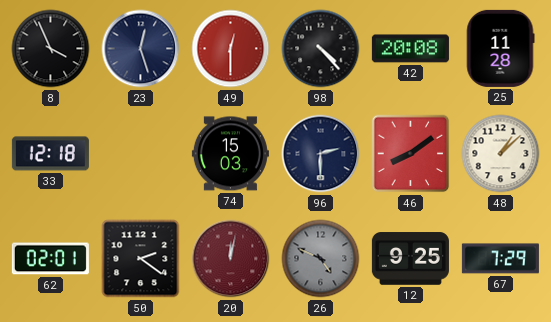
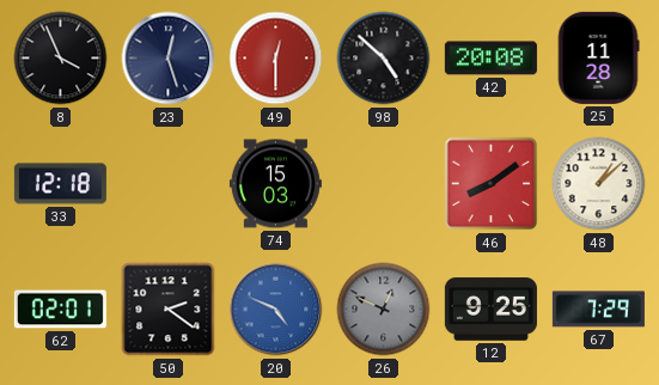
98: 4:23 -> 4:52
96: 2:30 -> none
20: 12:02 -> 4:49
20 dial: burgundy -> blue
26: 4:49 -> 12:49
